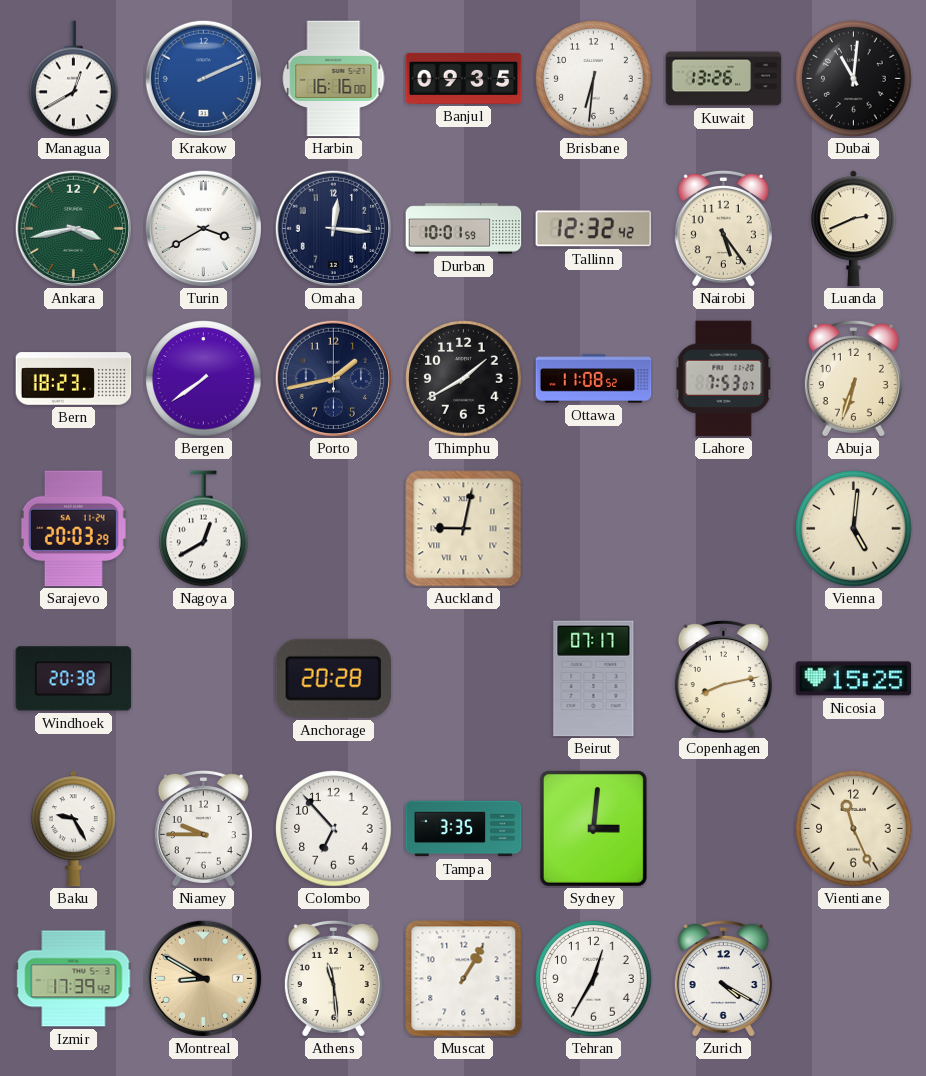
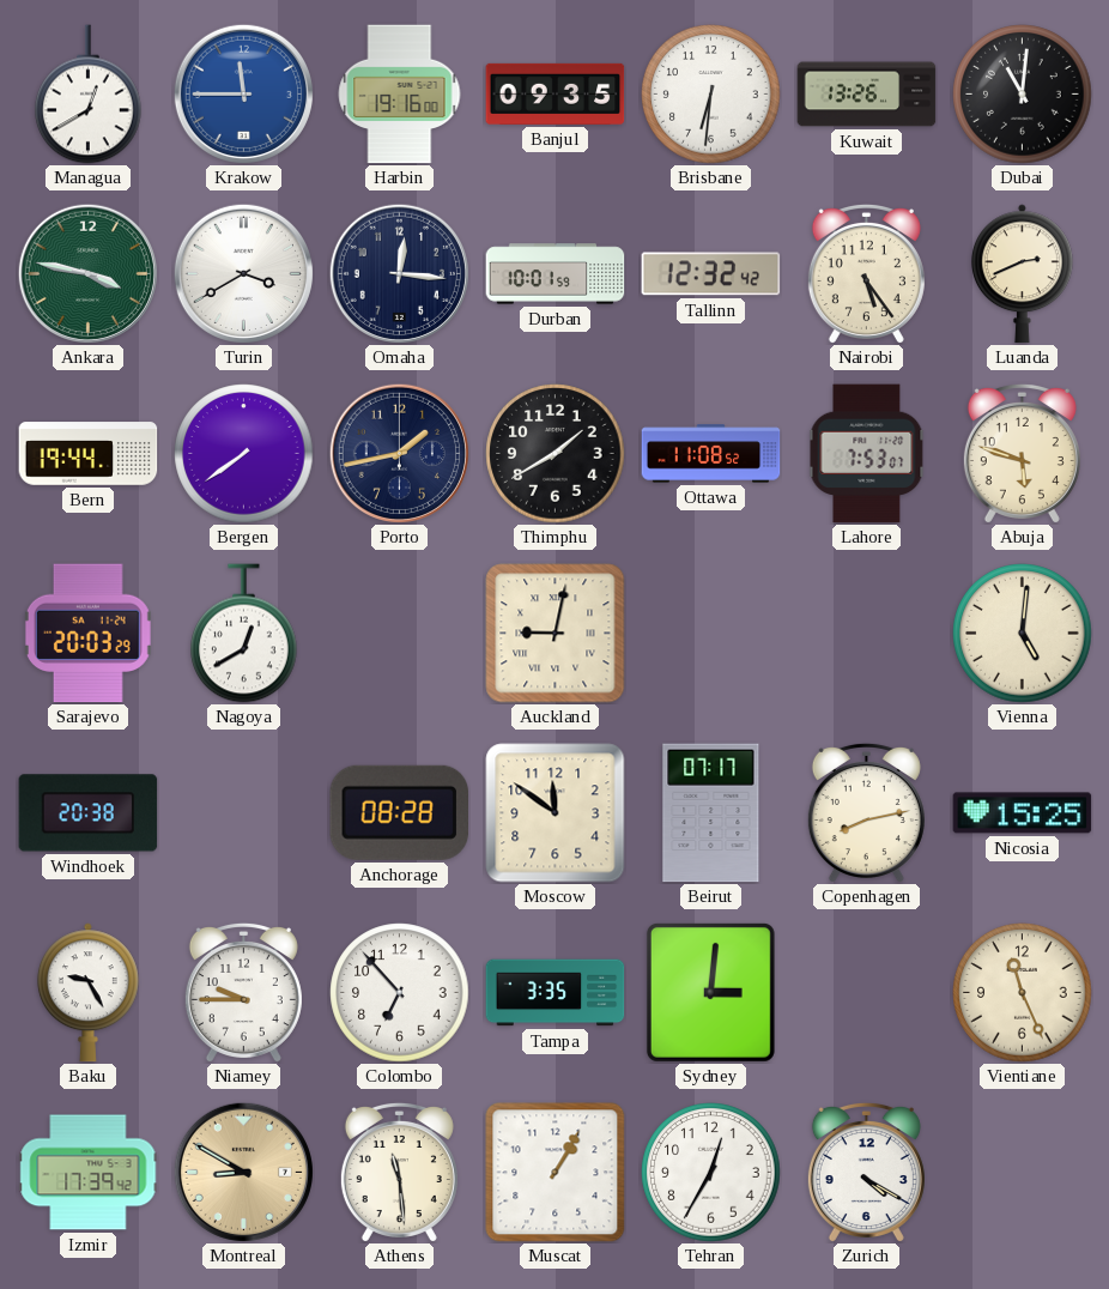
Krakow: 2:11 -> 11:45
Harbin: 16:16 -> 19:16
Ankara: 3:43 -> 3:47
Bern: 18:23 -> 19:44
Abuja: 6:33 -> 5:48
Anchorage: 20:28 -> 08:28
Moscow: none -> 11:51
